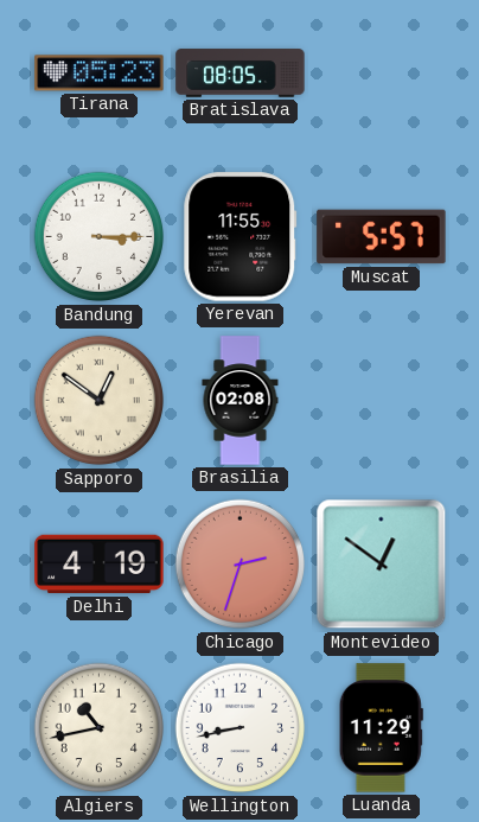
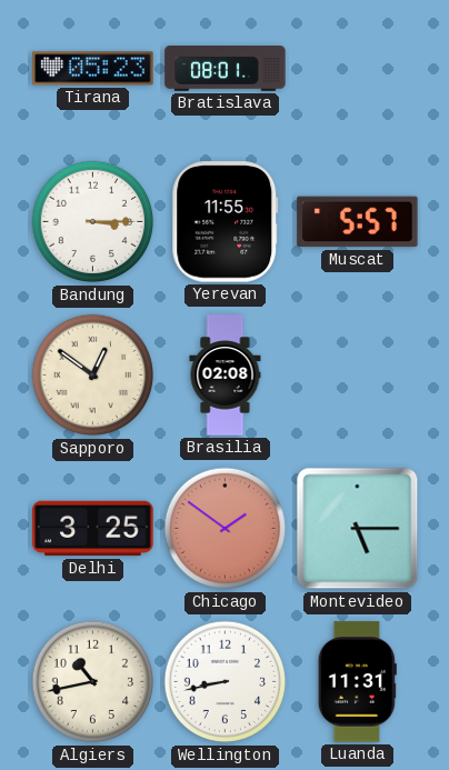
Bratislava: 08:05 -> 08:01
Delhi: 4:19 -> 3:25
Chicago: 2:33 -> 1:51
Montevideo: 12:51 -> 5:15
Luanda: 11:29 -> 11:31
